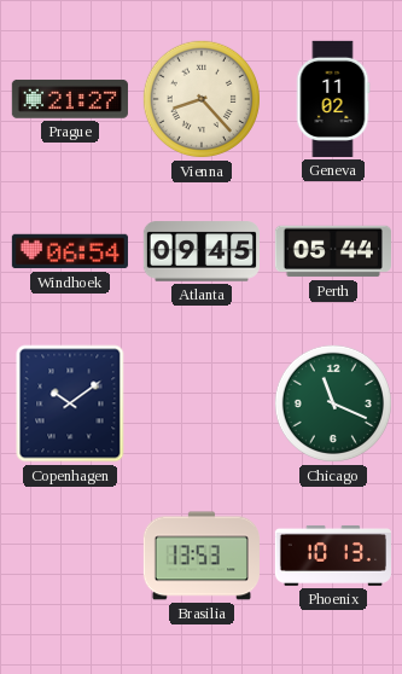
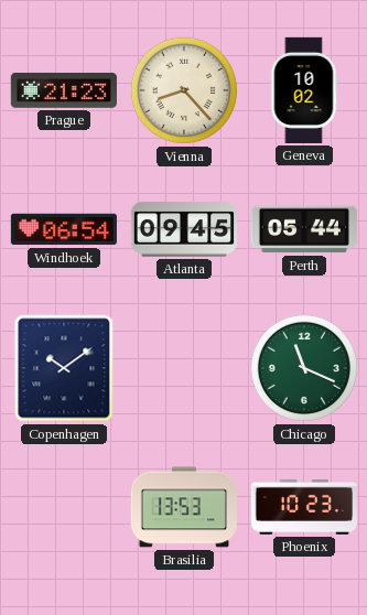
Prague: 21:27 -> 21:23
Geneva: 11:02 -> 10:02
Phoenix: 10:13 -> 10:23
